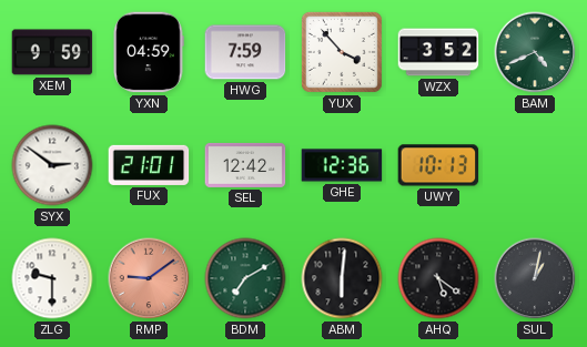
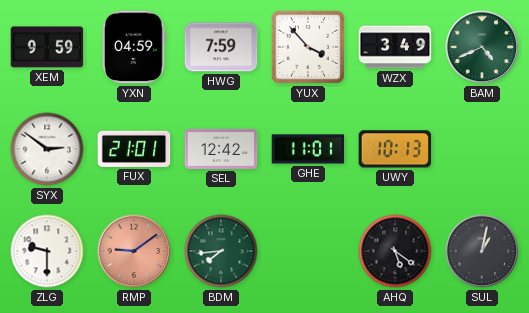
WZX: 3:52 -> 3:49
GHE: 12:36 -> 11:01
BDM: 7:10 -> 7:44
ABM: 6:01 -> none
